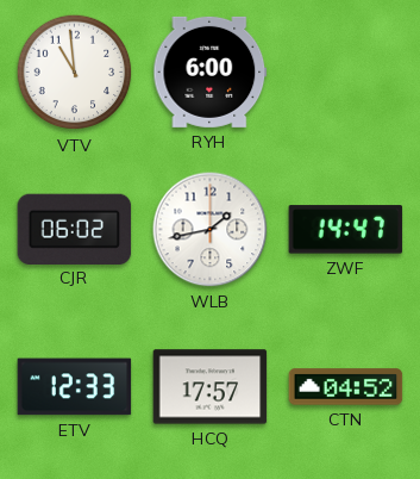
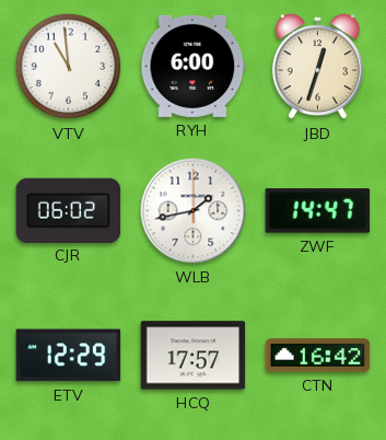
JBD: none -> 12:33
ETV: 12:33 -> 12:29
CTN: 04:52 -> 16:42
